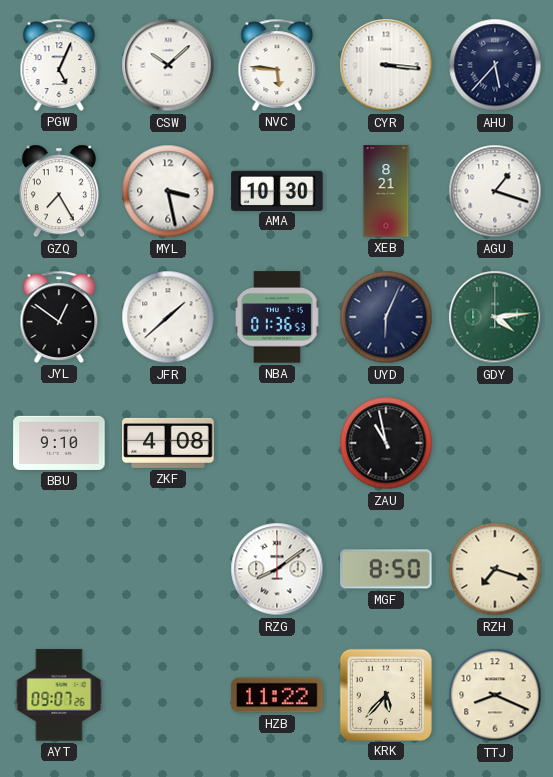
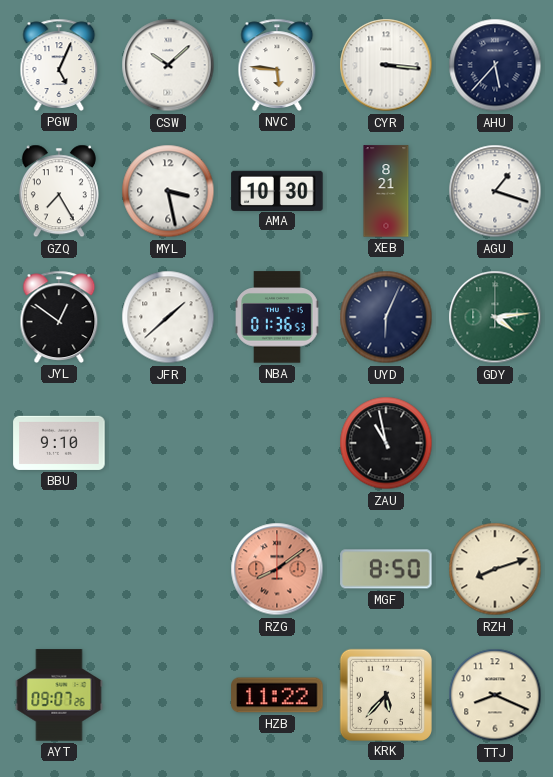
ZKF: 4:08 -> none
RZG dial: white -> salmon
RZH: 7:18 -> 8:12
